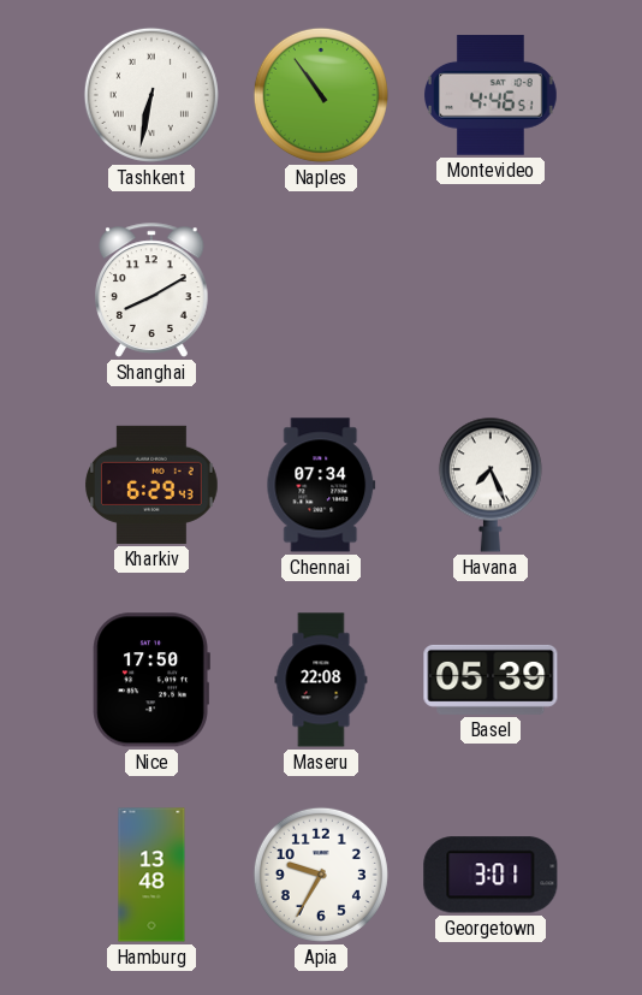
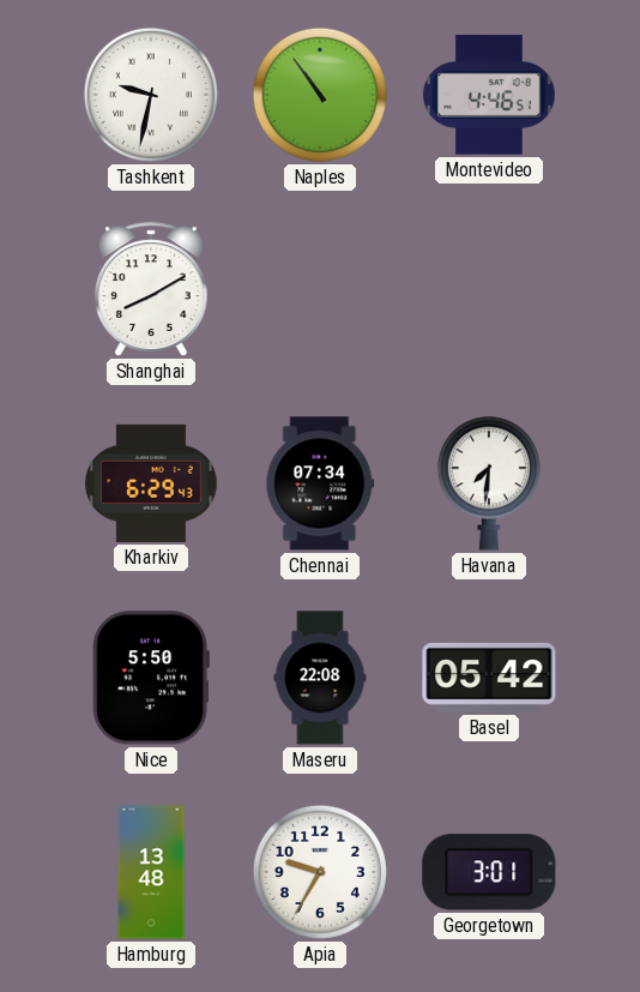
Tashkent: 6:32 -> 9:32
Havana: 7:26 -> 7:31
Nice: 17:50 -> 5:50
Basel: 05:39 -> 05:42
